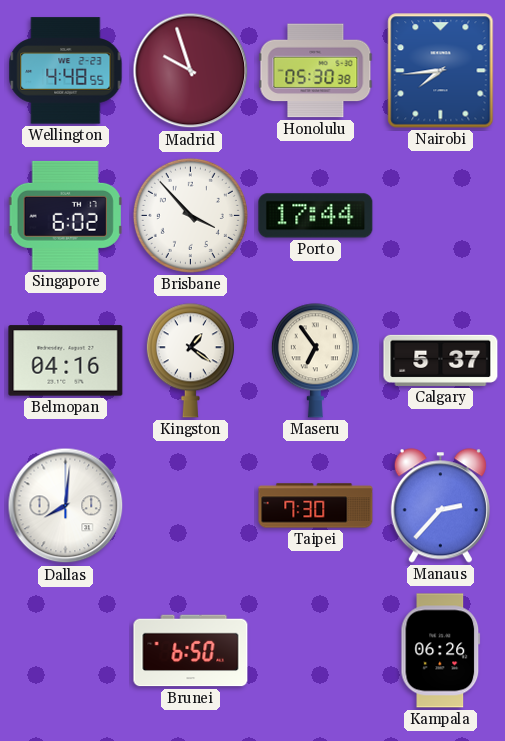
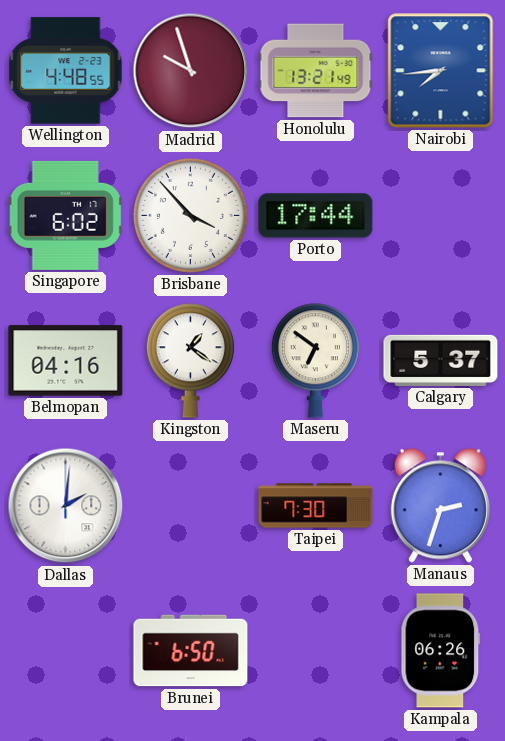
Honolulu: 05:30 -> 13:21
Maseru: 6:54 -> 6:51
Dallas: 8:01 -> 2:01
Manaus: 2:37 -> 2:33
